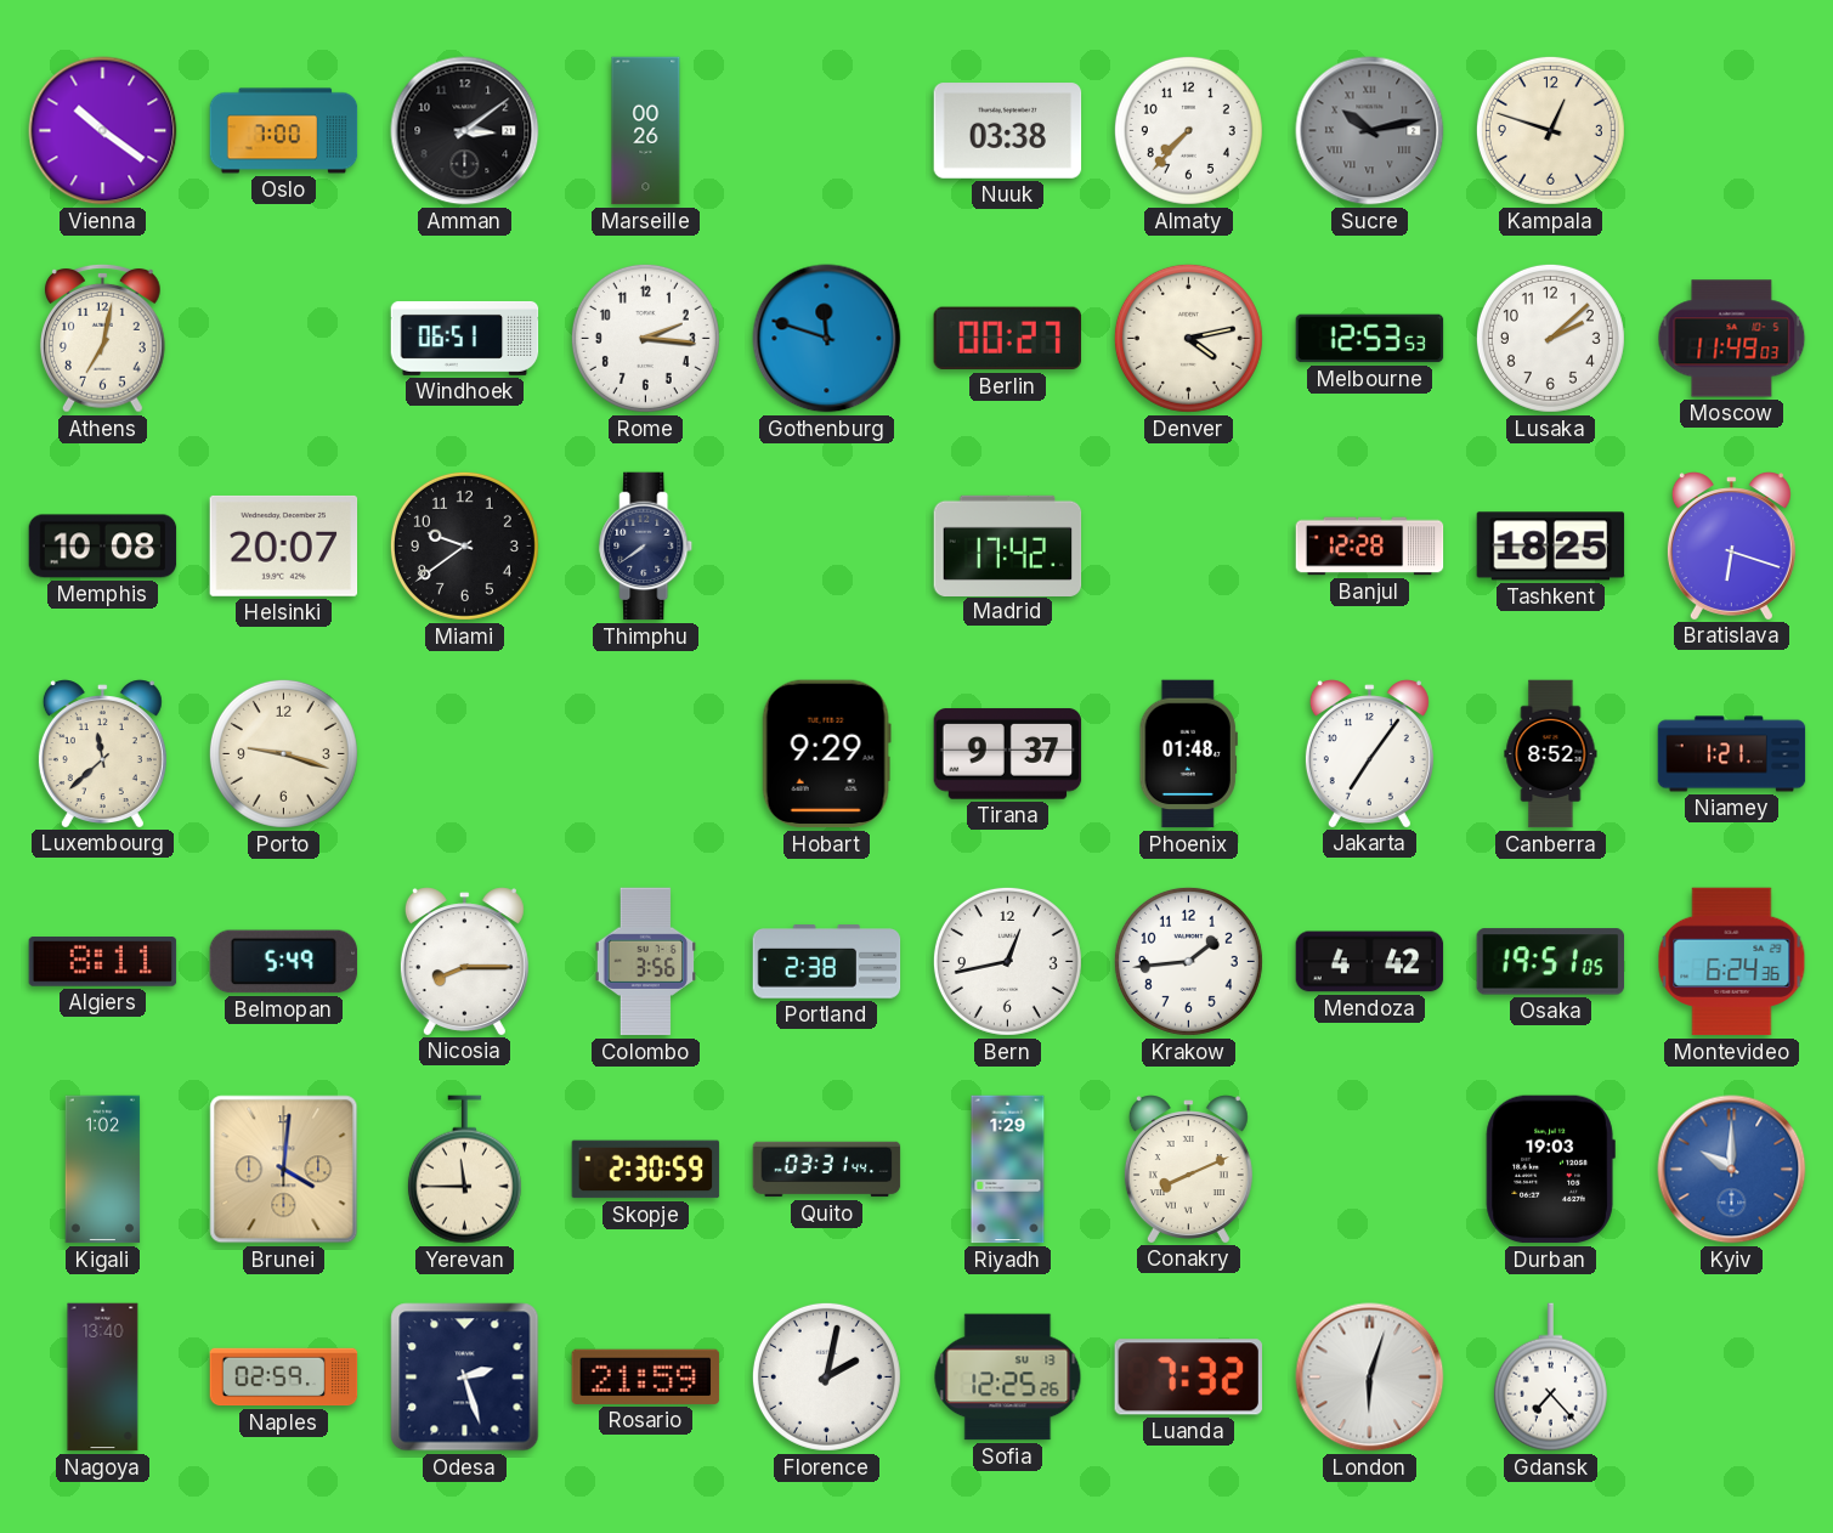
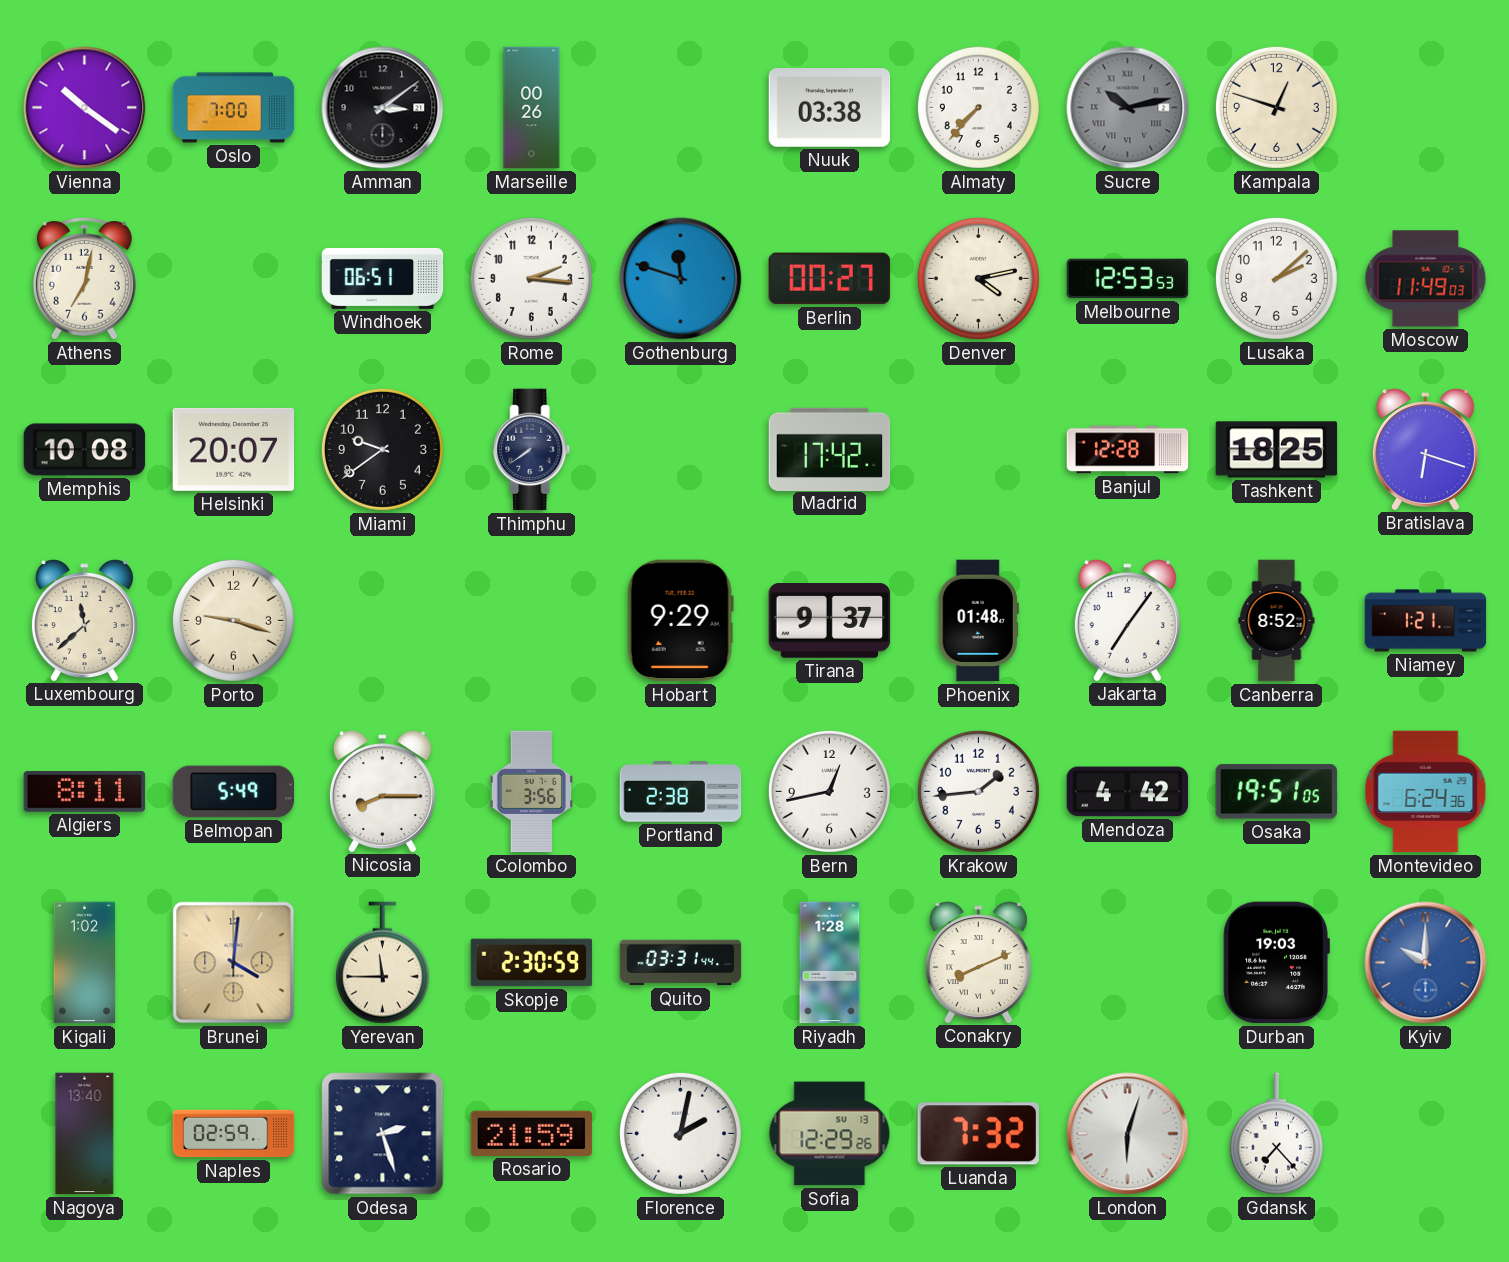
Riyadh: 1:29 -> 1:28
Sofia: 12:25 -> 12:29
